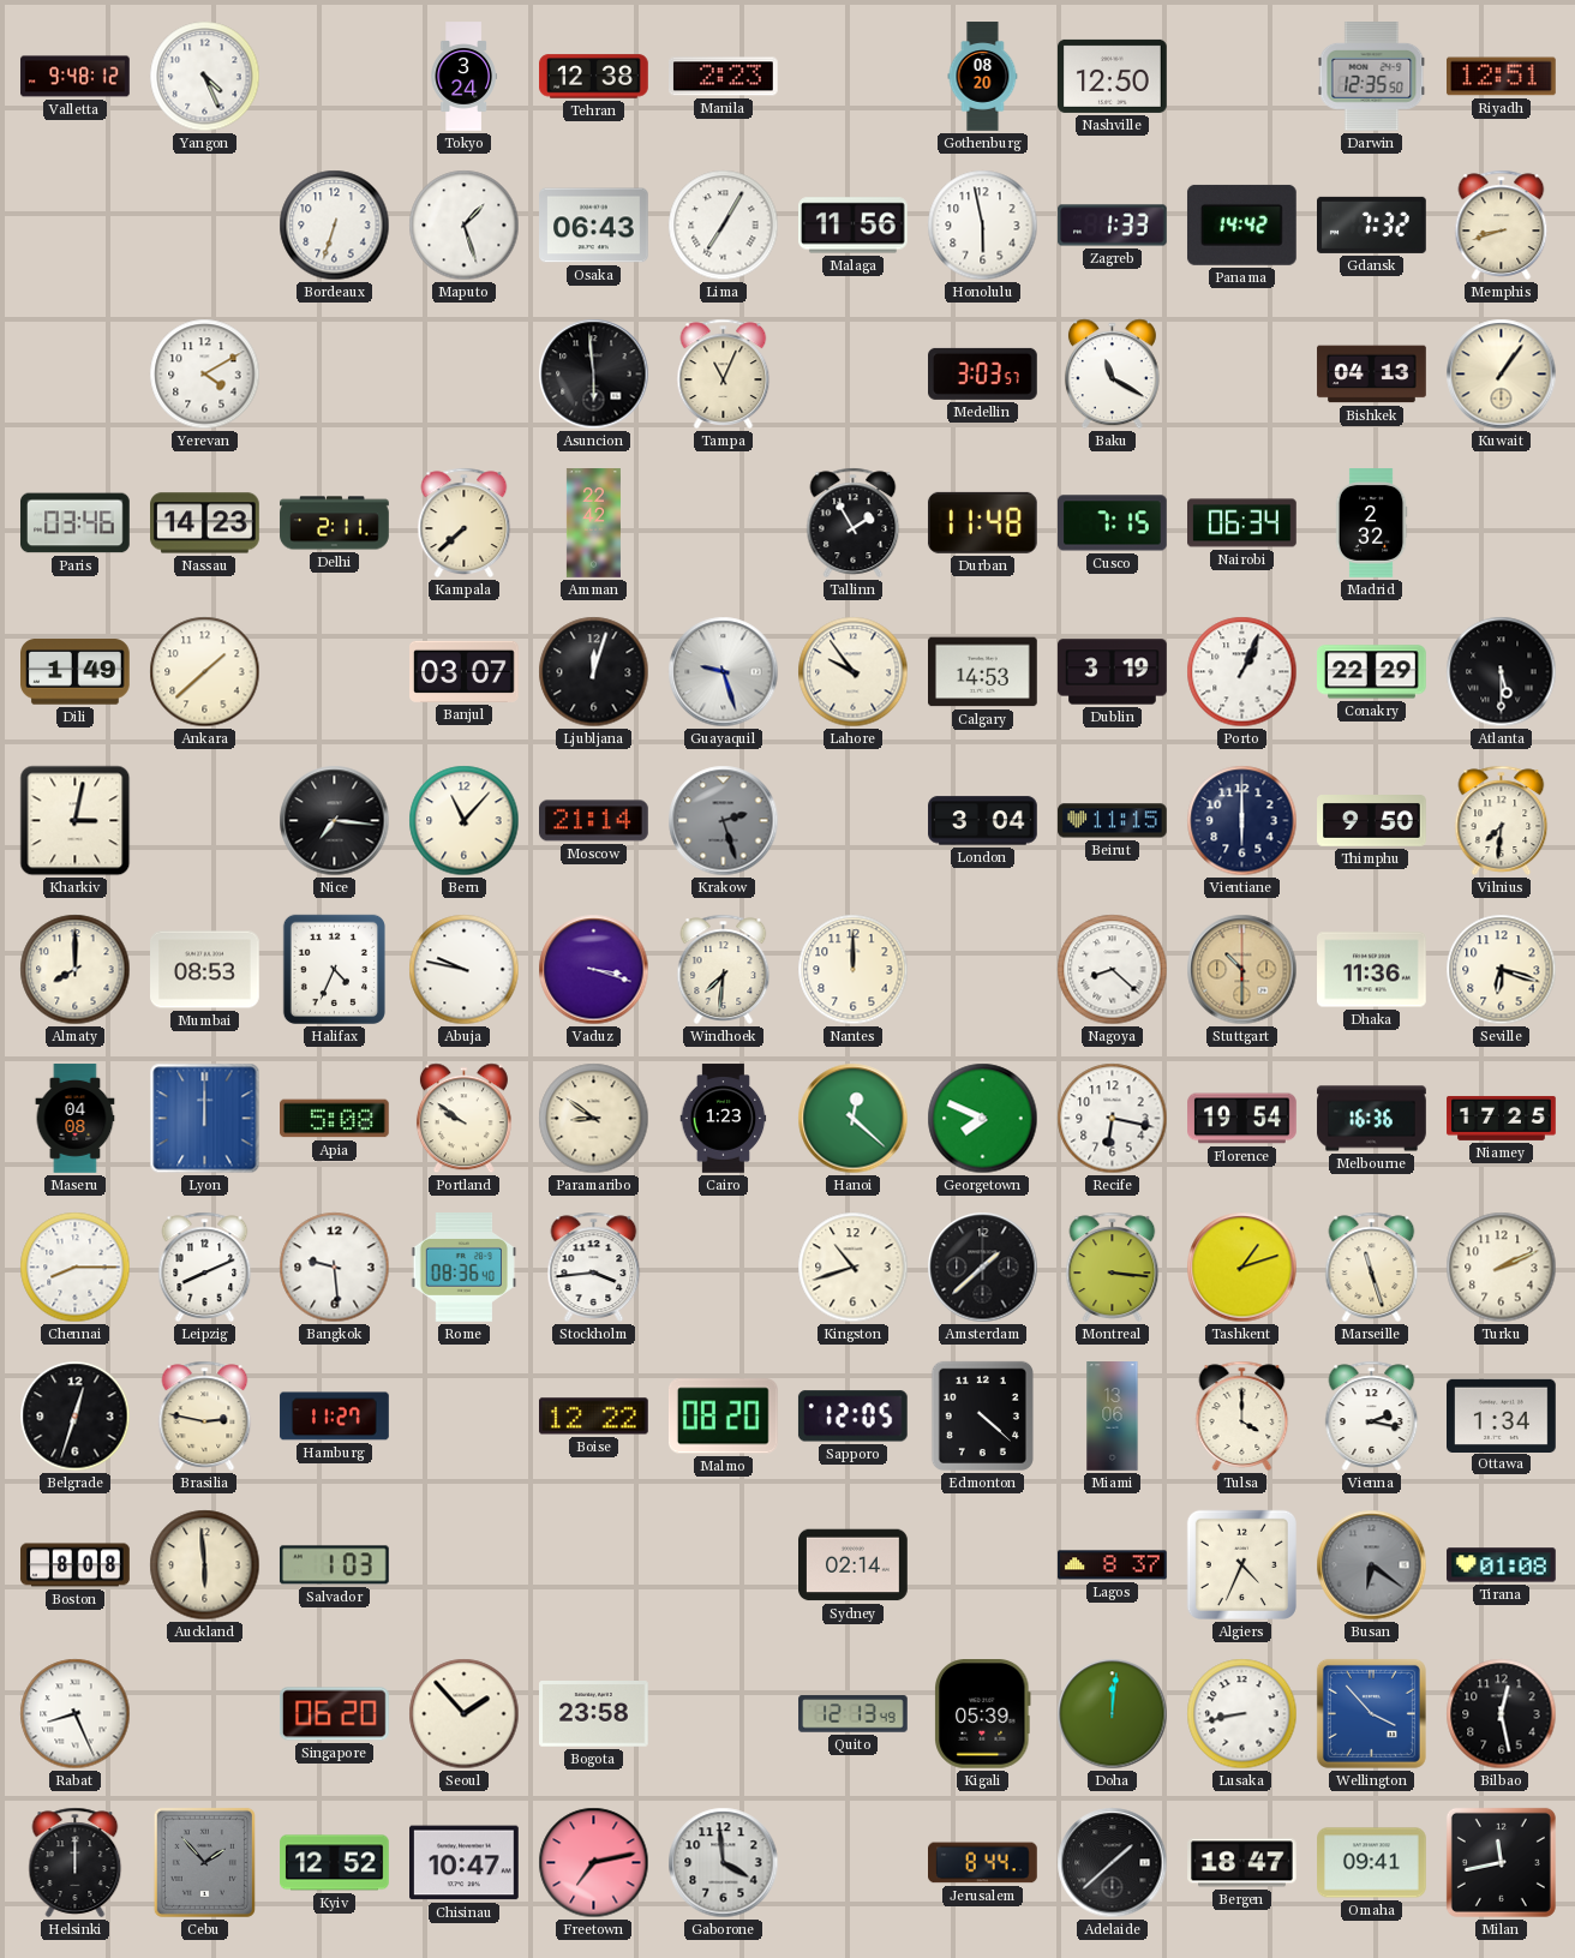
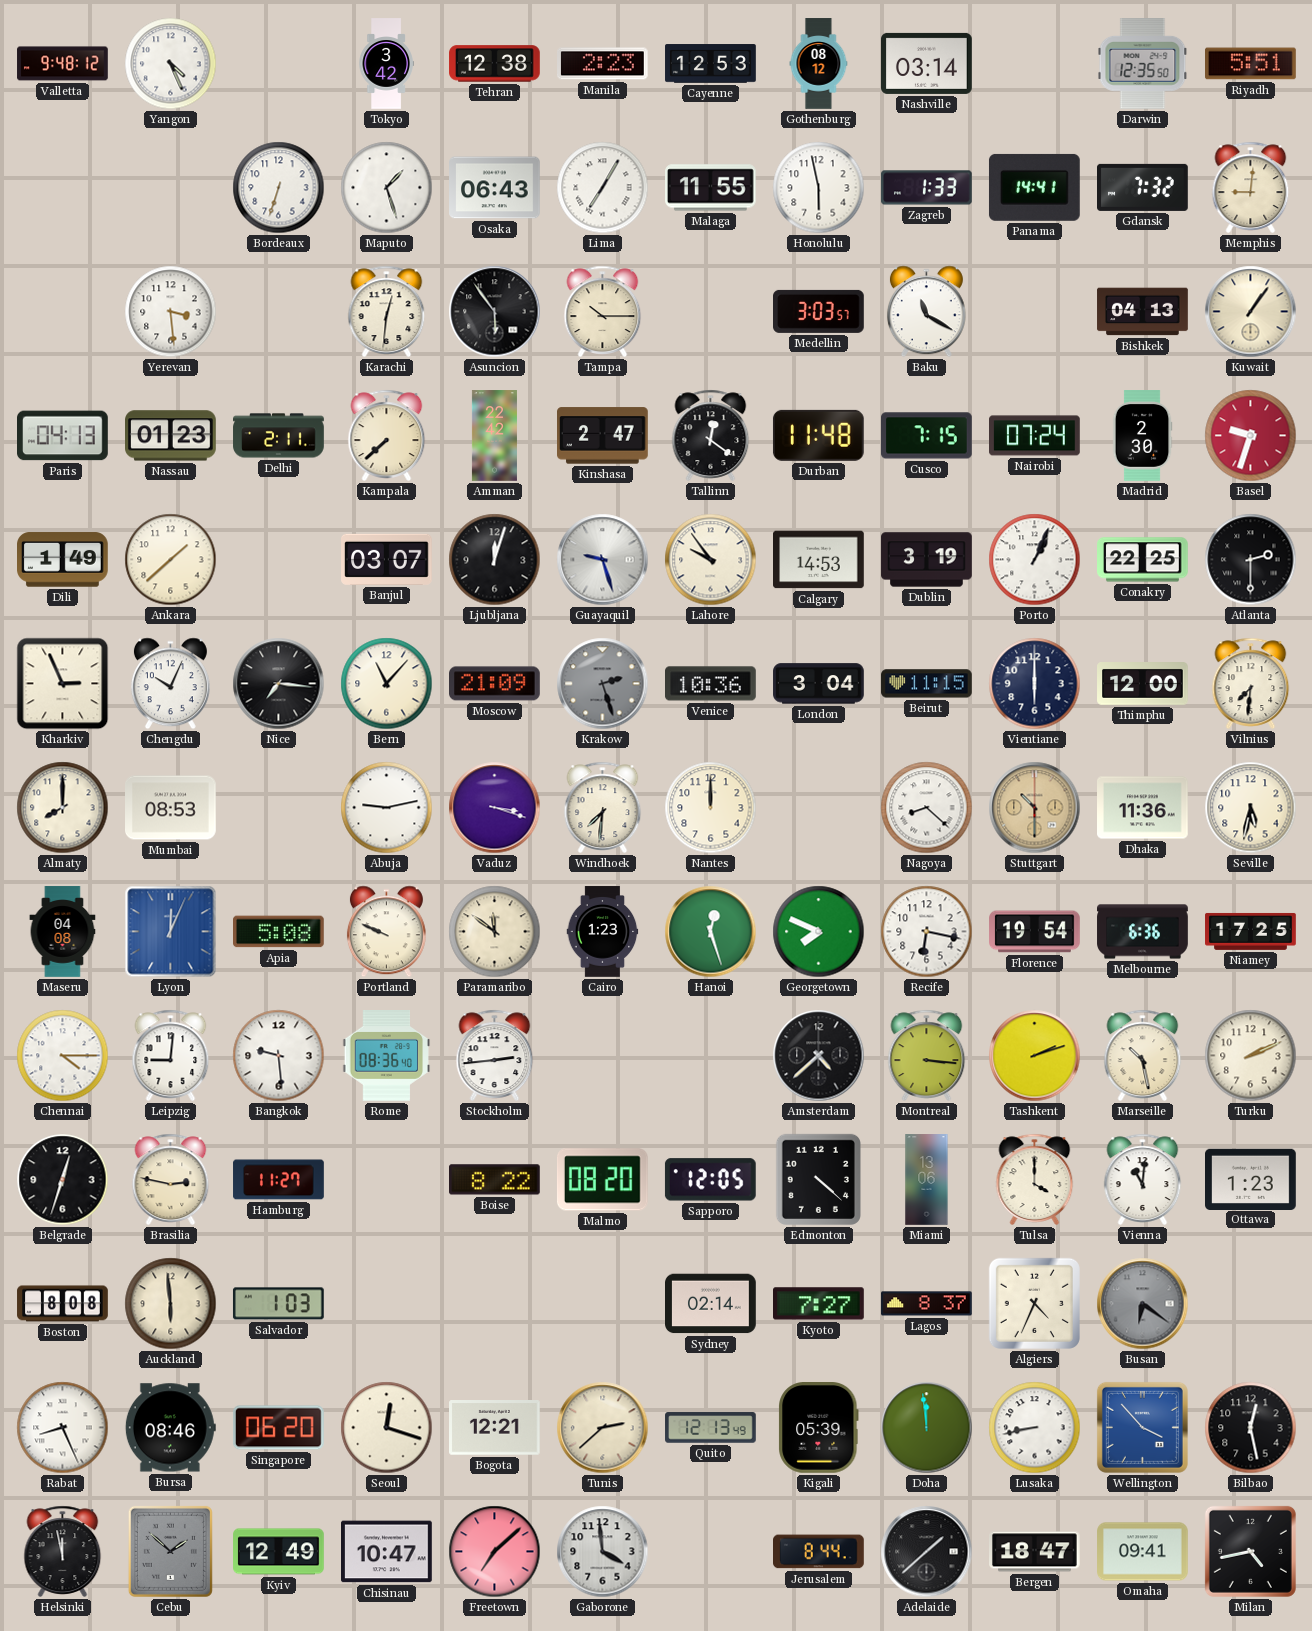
Tokyo: 3:24 -> 3:42
Cayenne: none -> 12:53
Gothenburg: 08:20 -> 08:12
Nashville: 12:50 -> 03:14
Riyadh: 12:51 -> 5:51
Malaga: 11:56 -> 11:55
Panama: 14:42 -> 14:41
Memphis: 8:42 -> 9:01
Yerevan: 4:10 -> 3:29
Karachi: none -> 12:31
Asuncion: 5:59 -> 5:54
Tampa: 11:04 -> 10:15
Paris: 03:46 -> 04:13
Nassau: 14:23 -> 01:23
Kinshasa: none -> 2:47
Tallinn: 1:55 -> 12:21
Nairobi: 06:34 -> 07:24
Madrid: 2:32 -> 2:30
Basel: none -> 9:33
Conakry: 22:29 -> 22:25
Atlanta: 5:30 -> 2:30
Kharkiv: 3:02 -> 2:56
Chengdu: none -> 10:04
Moscow: 21:14 -> 21:09
Venice: none -> 10:36
Thimphu: 9:50 -> 12:00
Halifax: 4:34 -> none
Abuja: 9:47 -> 9:13
Seville: 6:18 -> 5:32
Lyon: 12:00 -> 12:04
Portland: 9:51 -> 9:49
Paramaribo: 8:51 -> 11:51
Hanoi: 12:22 -> 12:27
Melbourne: 16:36 -> 6:36
Chennai: 8:15 -> 4:15
Leipzig: 8:11 -> 9:01
Stockholm: 3:44 -> 2:44
Kingston: 10:42 -> none
Amsterdam: 1:38 -> 4:38
Tashkent: 1:12 -> 2:12
Marseille: 11:27 -> 10:28
Boise: 12:22 -> 8:22
Vienna: 2:17 -> 11:01
Ottawa: 1:34 -> 1:23
Kyoto: none -> 7:27
Tirana: 01:08 -> none
Bursa: none -> 08:46
Seoul: 1:53 -> 12:18
Bogota: 23:58 -> 12:21
Tunis: none -> 2:38
Doha: 12:01 -> 11:59
Helsinki: 12:00 -> 11:58
Cebu: 1:53 -> 1:52
Kyiv: 12:52 -> 12:49
Freetown: 7:13 -> 7:08
Milan: 11:43 -> 4:43
